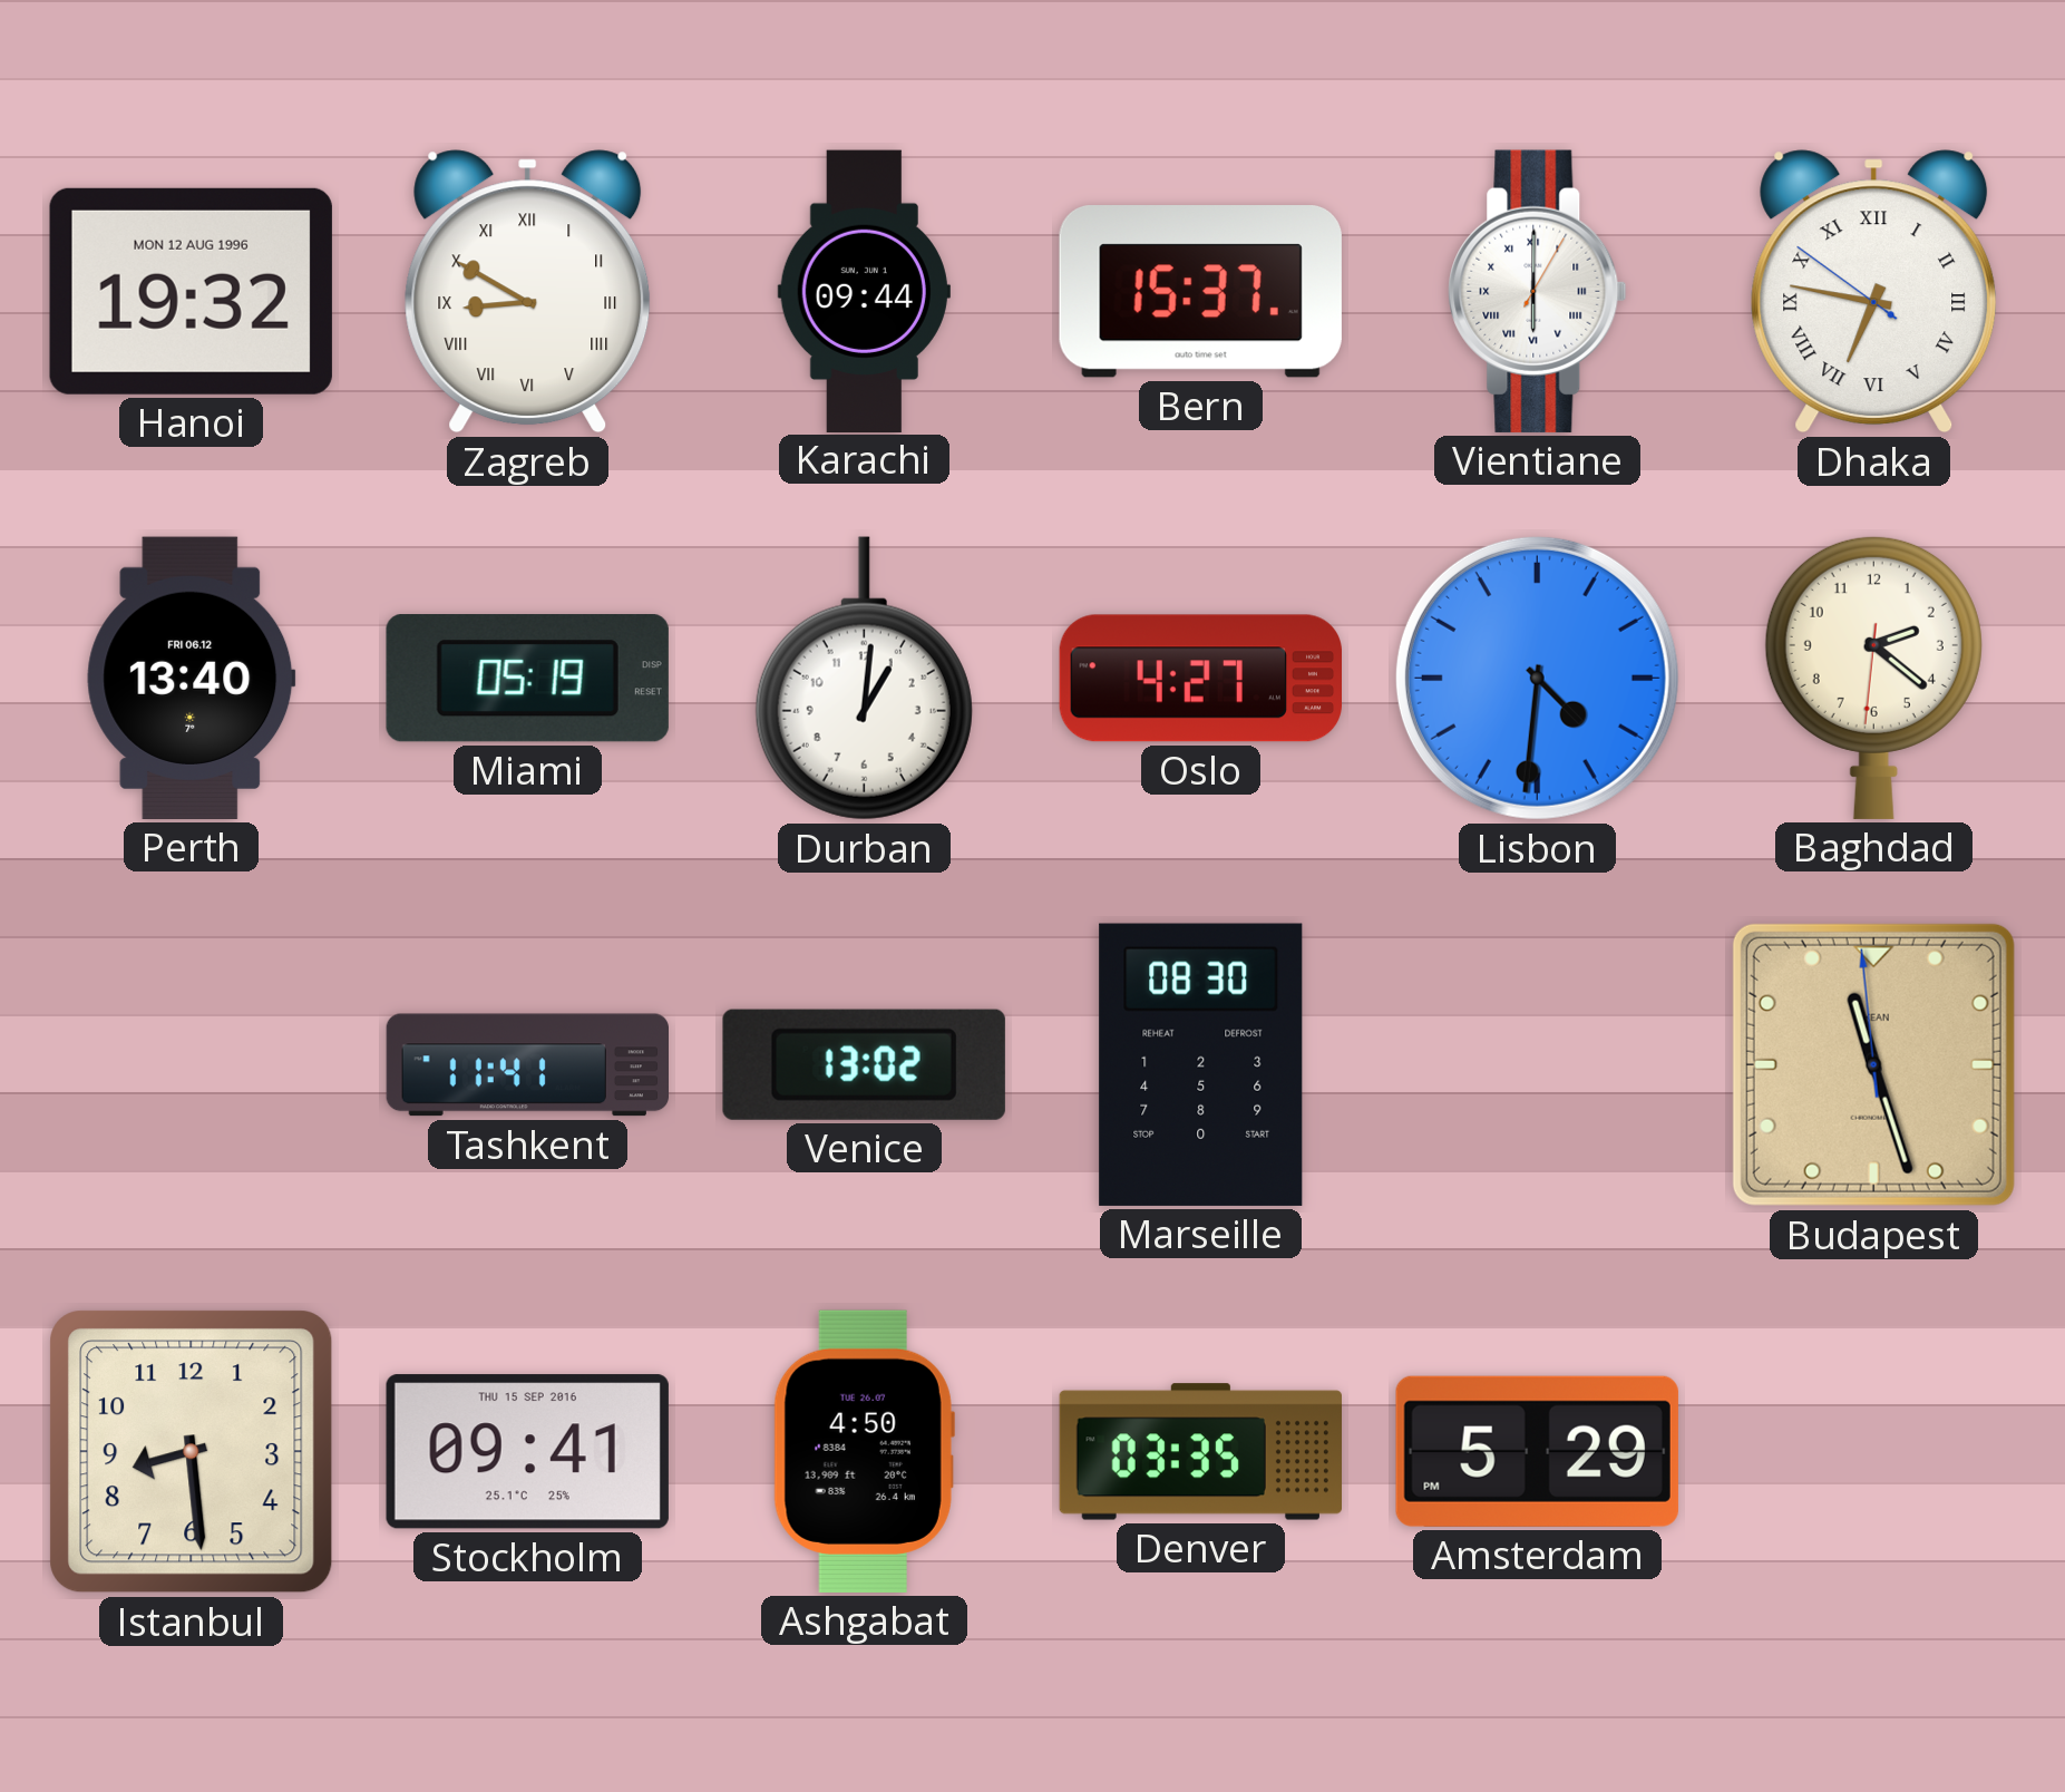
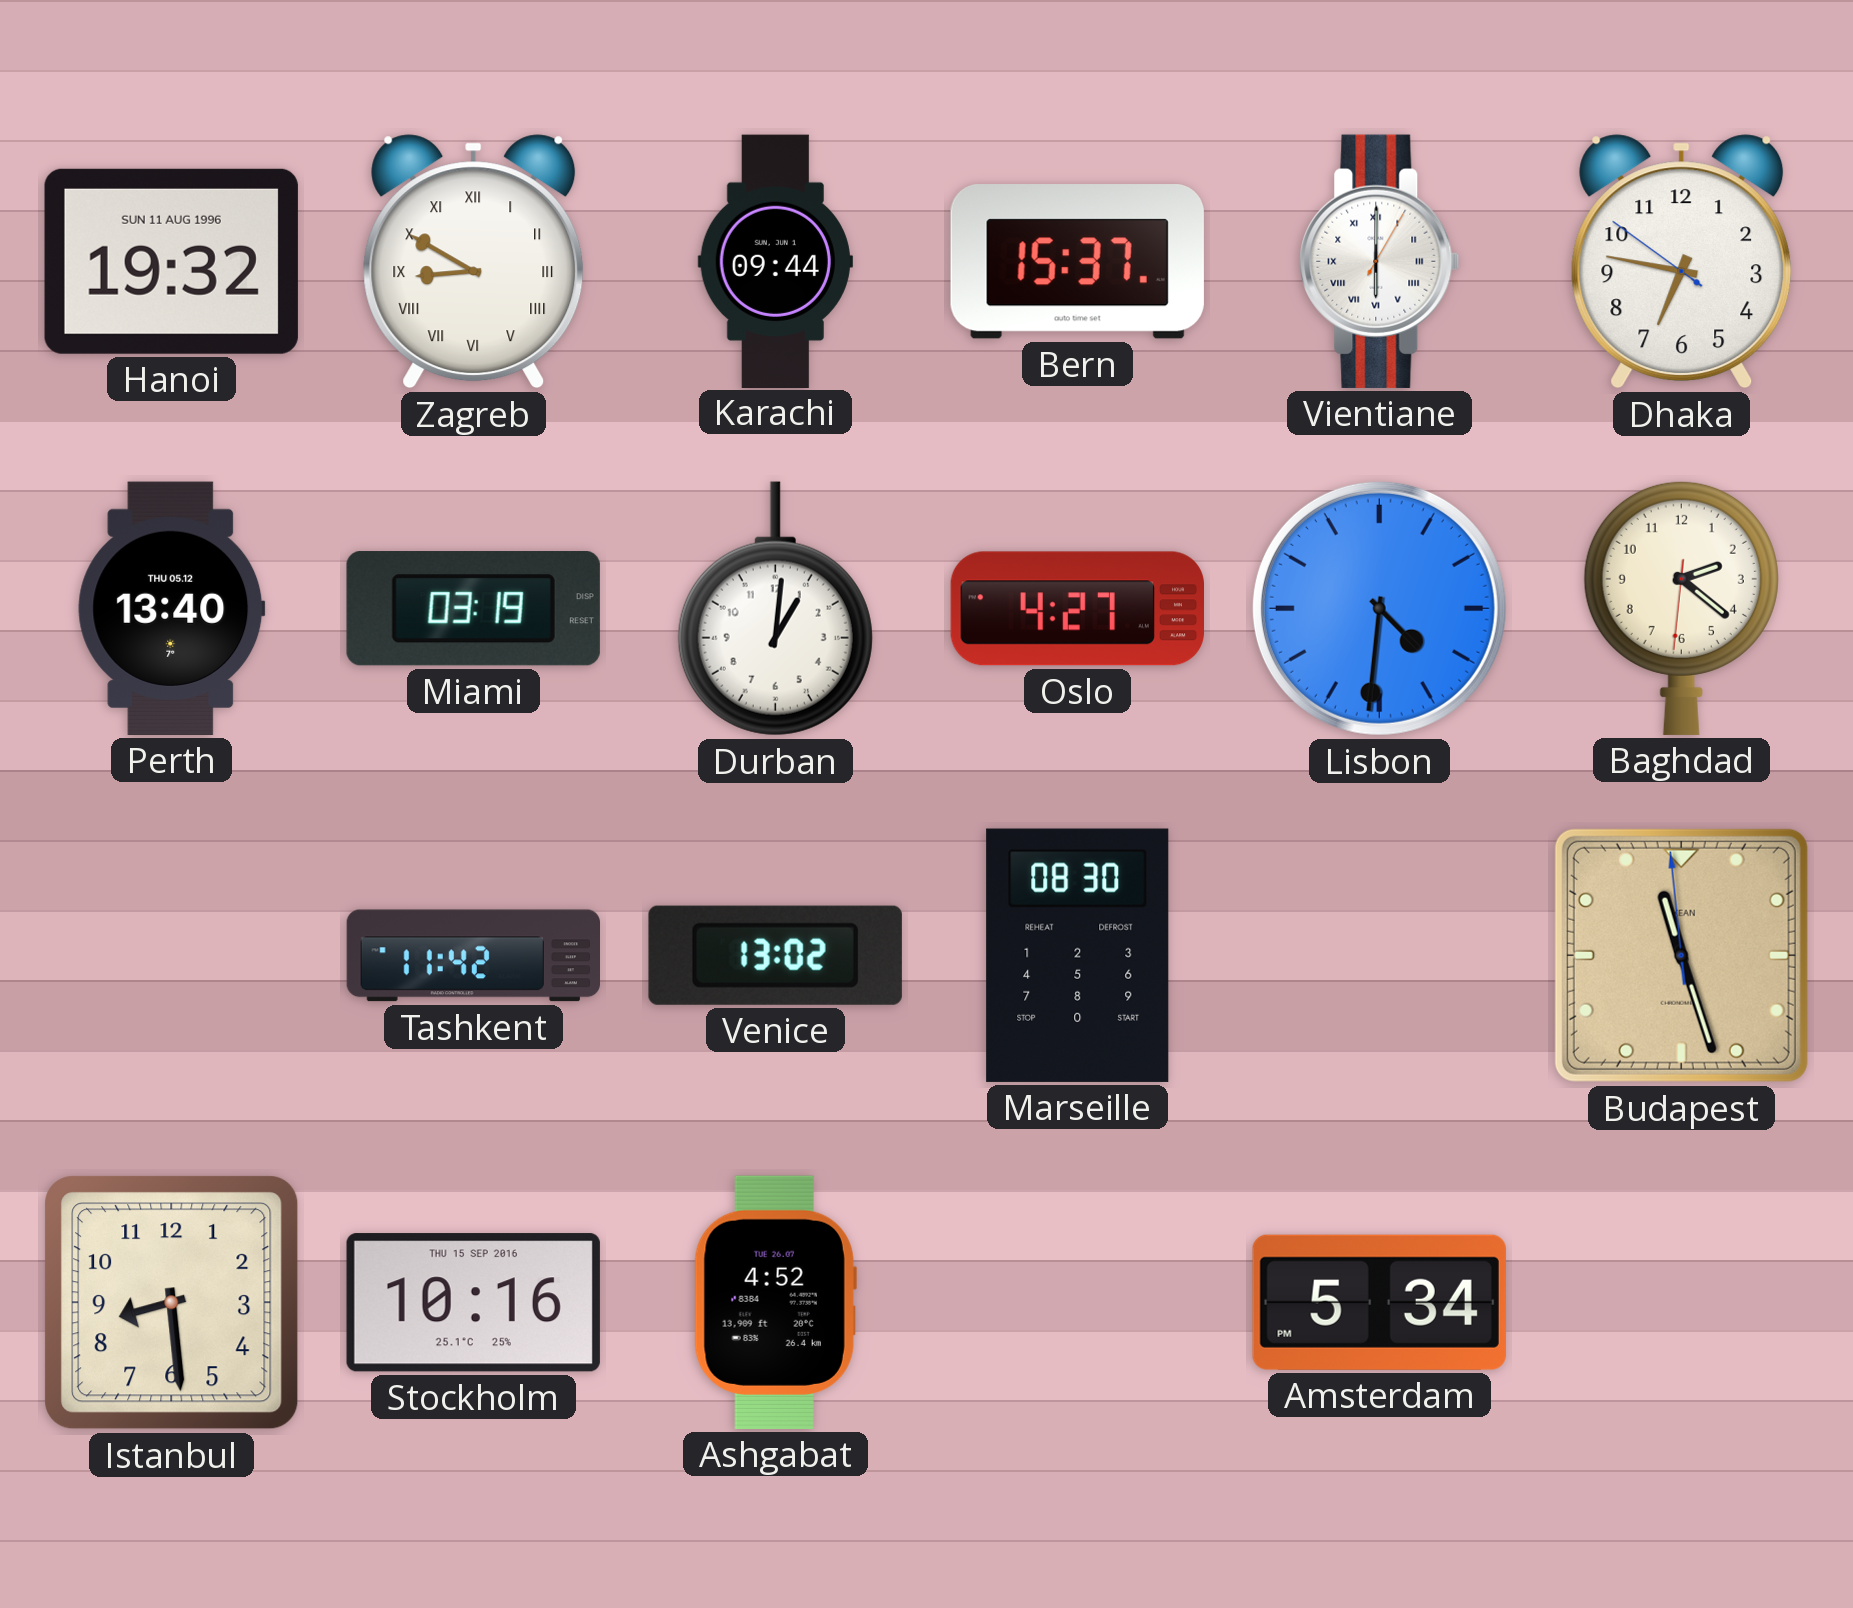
Hanoi date: MON 12 AUG 1996 -> SUN 11 AUG 1996
Dhaka numerals: Roman -> Arabic
Perth date: FRI 06.12 -> THU 05.12
Miami: 05:19 -> 03:19
Tashkent: 11:41 -> 11:42
Stockholm: 09:41 -> 10:16
Ashgabat: 4:50 -> 4:52
Denver: 03:35 -> none
Amsterdam: 5:29 -> 5:34
